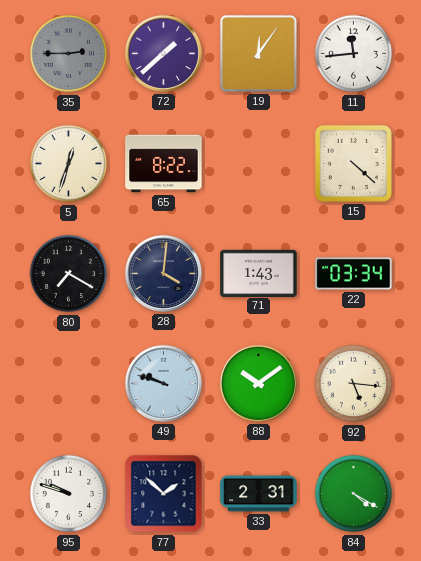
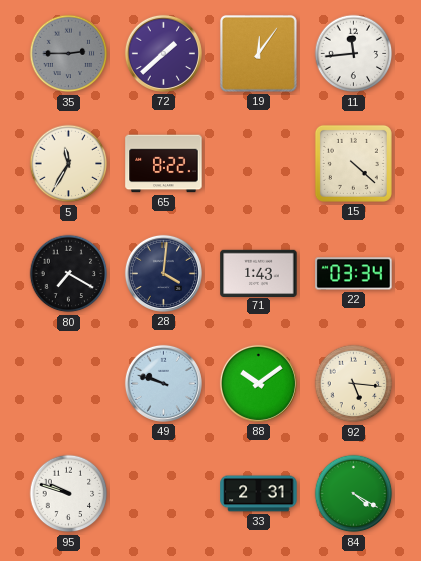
5: 12:33 -> 11:35
77: 1:52 -> none
